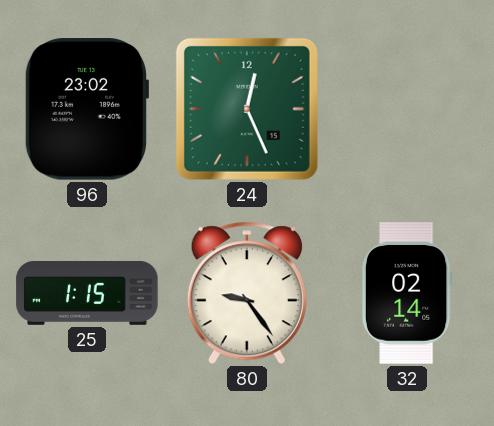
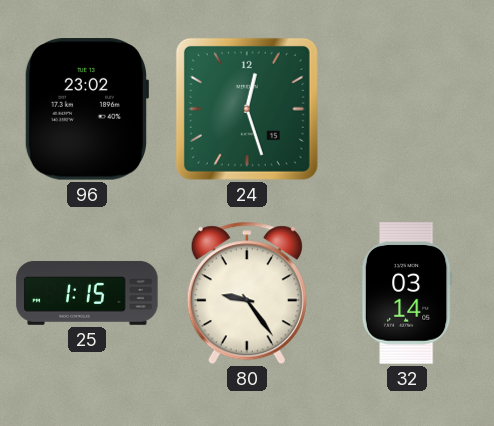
24: 12:26 -> 12:27
32: 02:14 -> 03:14
